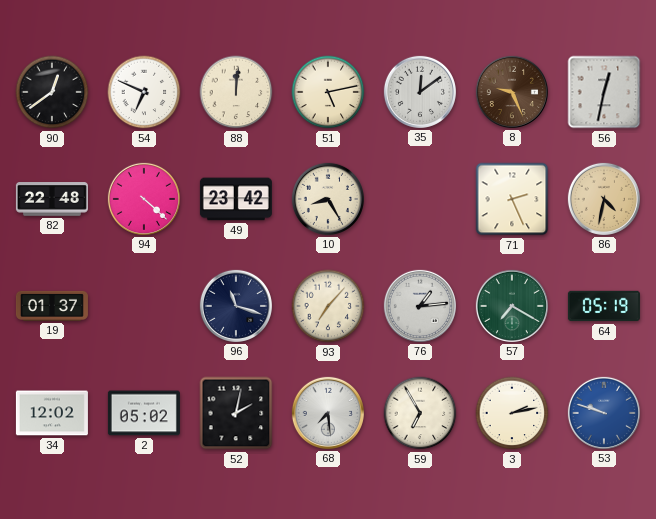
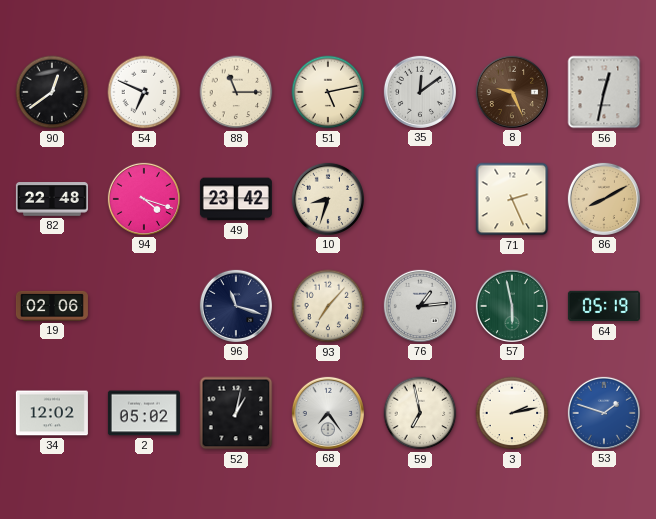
88: 12:01 -> 11:15
94: 4:22 -> 4:18
10: 8:25 -> 8:33
86: 4:32 -> 8:10
19: 01:37 -> 02:06
57: 7:20 -> 5:58
52: 2:02 -> 1:02
68: 7:29 -> 7:24
59: 6:55 -> 6:58
53: 9:48 -> 1:48
